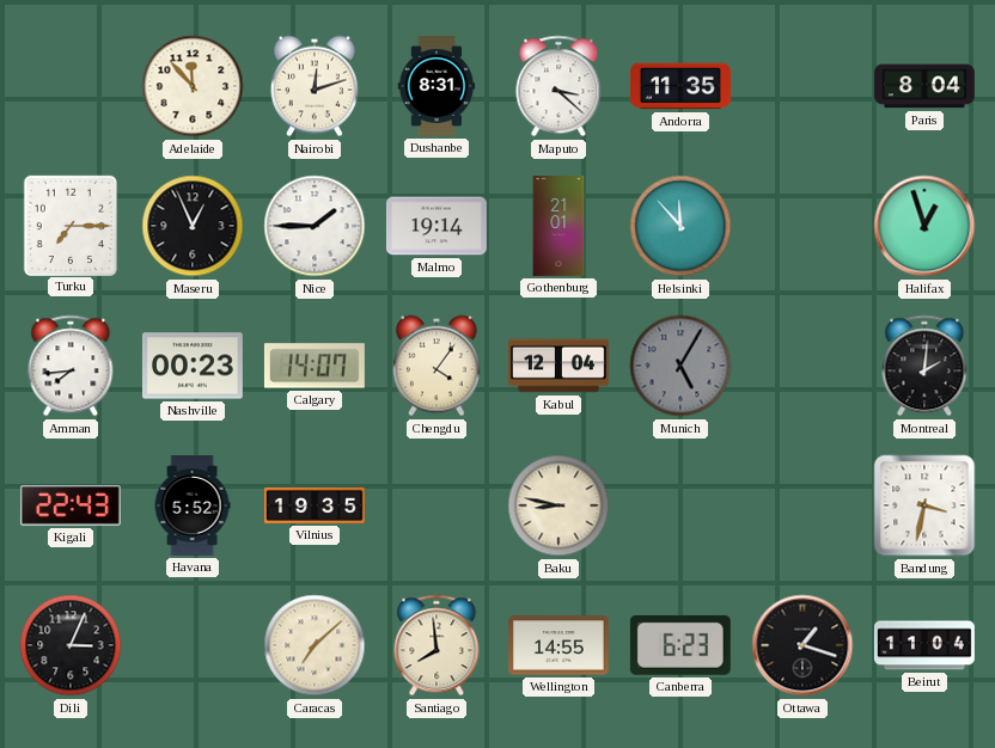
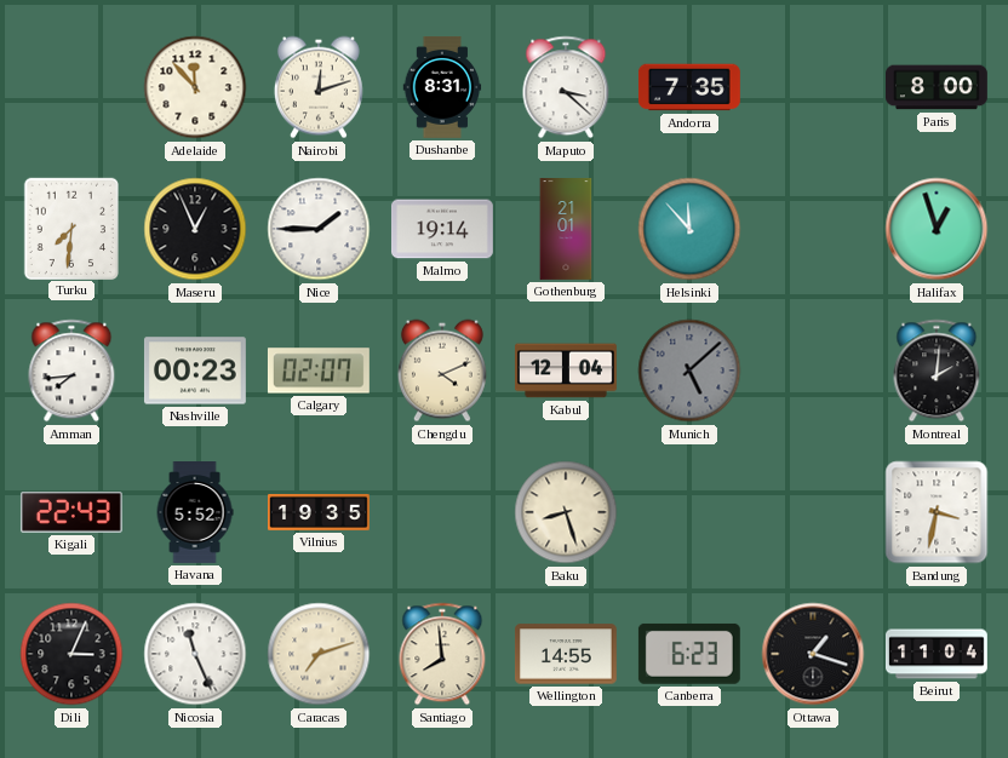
Andorra: 11:35 -> 7:35
Paris: 8:04 -> 8:00
Turku: 7:15 -> 7:31
Calgary: 14:07 -> 02:07
Chengdu: 4:06 -> 4:11
Munich: 5:05 -> 5:08
Baku: 8:47 -> 8:27
Nicosia: none -> 11:26
Caracas: 7:08 -> 7:12
